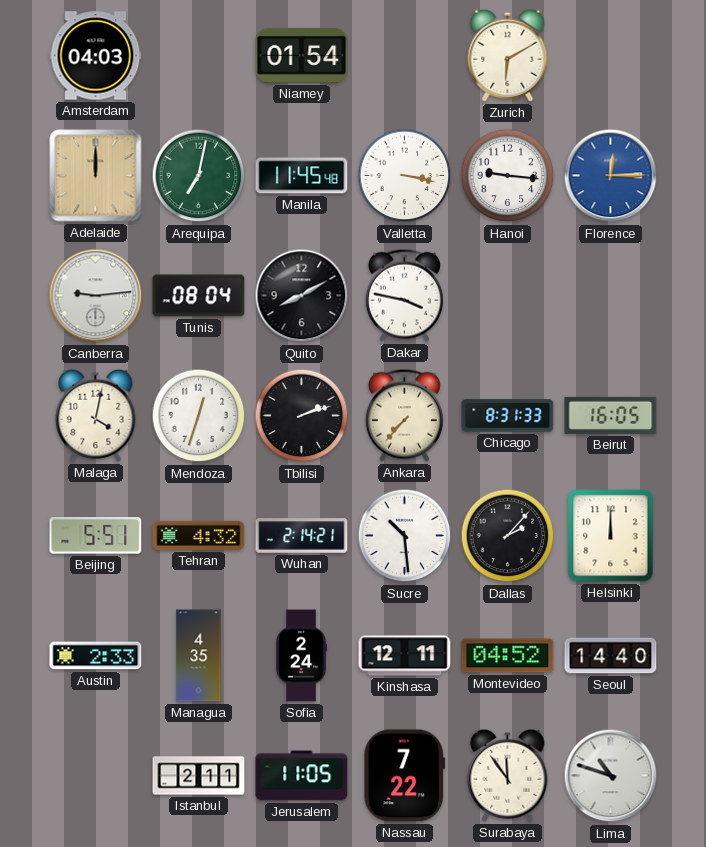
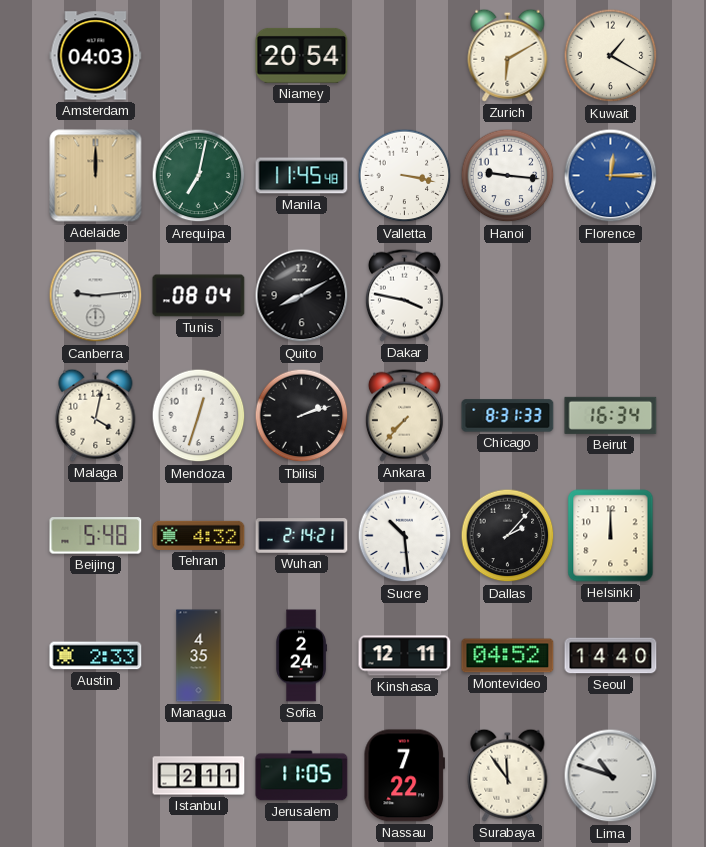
Niamey: 01:54 -> 20:54
Kuwait: none -> 1:20
Beirut: 16:05 -> 16:34
Beijing: 5:51 -> 5:48
